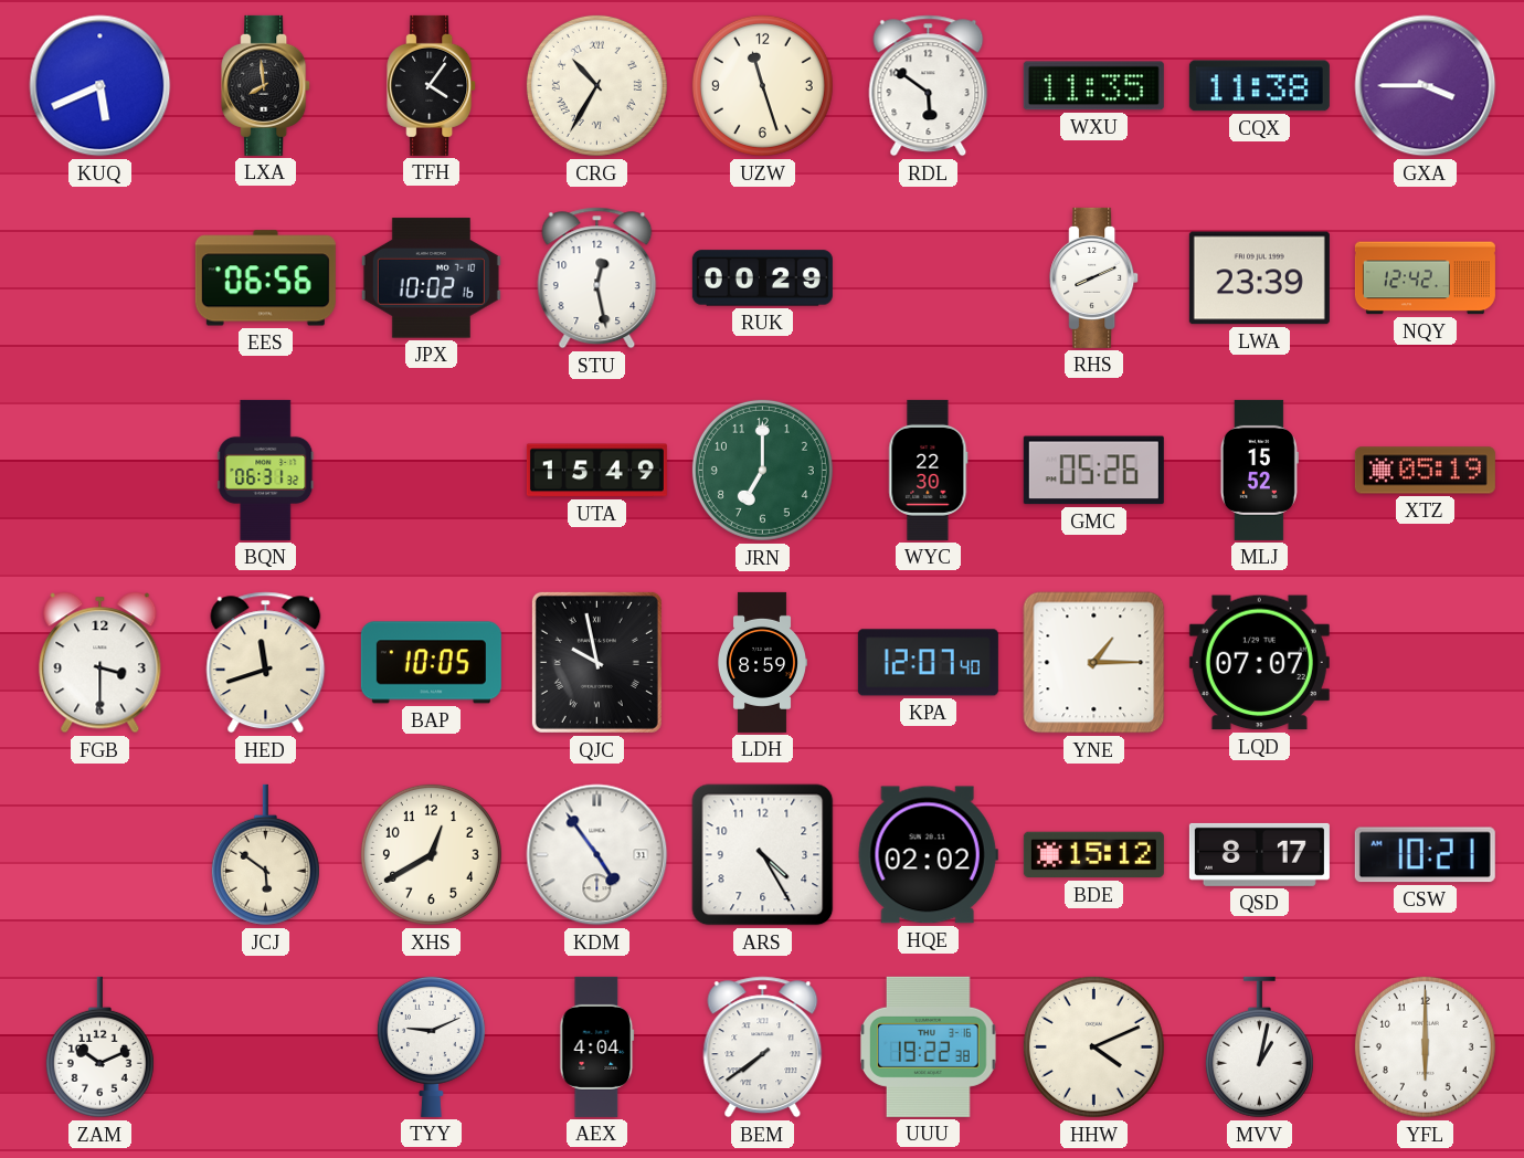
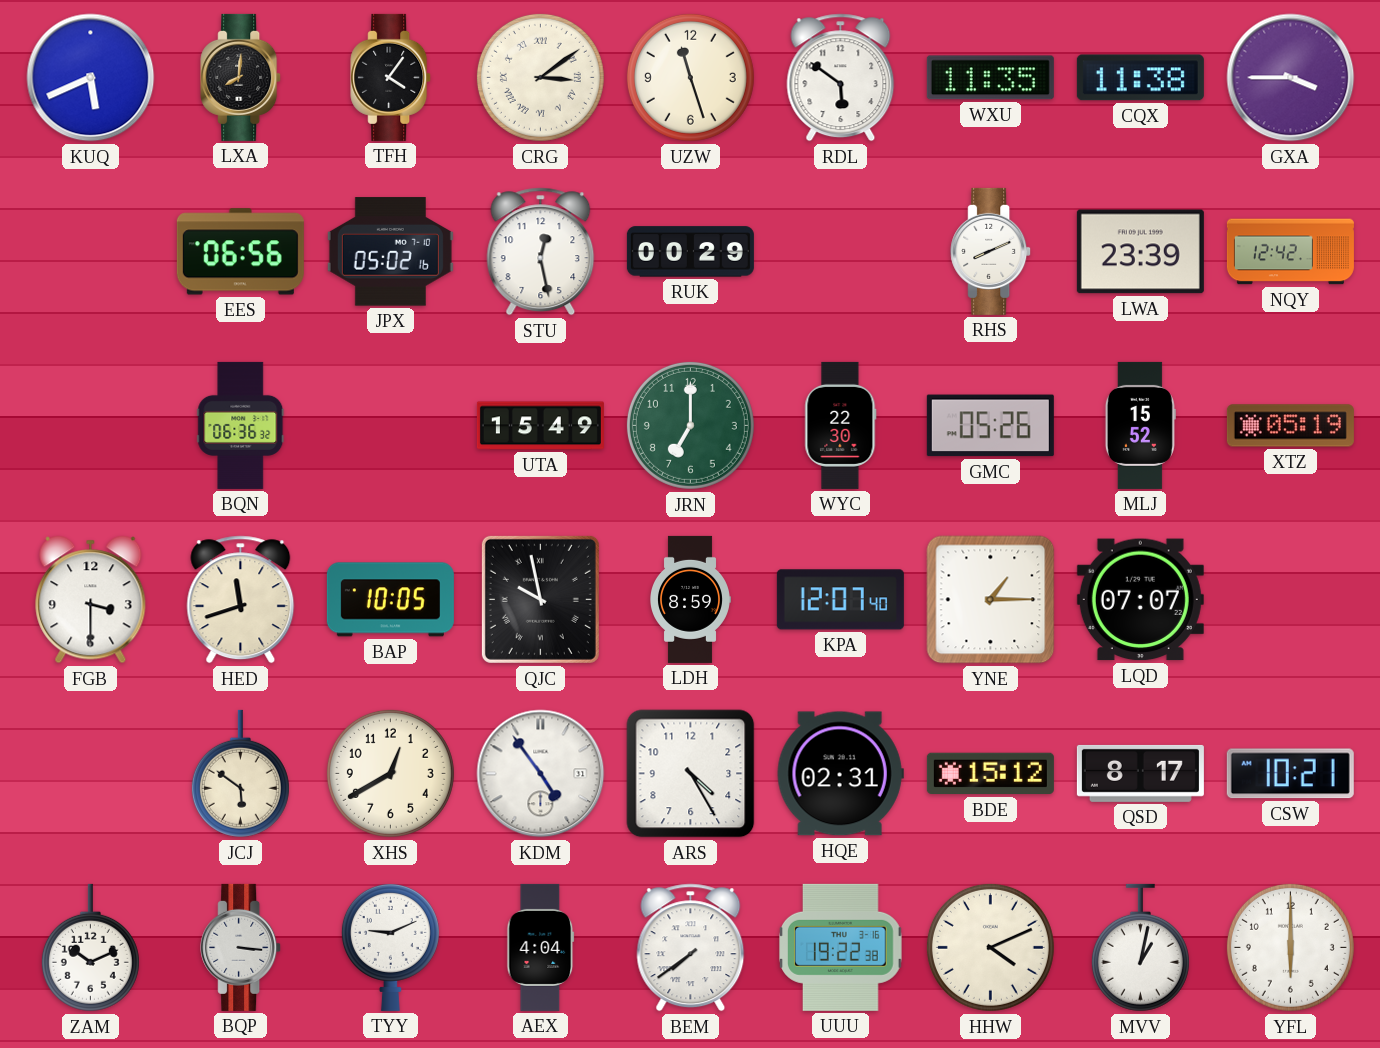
LXA: 7:59 -> 8:01
CRG: 10:35 -> 3:09
JPX: 10:02 -> 05:02
BQN: 06:31 -> 06:36
HQE: 02:02 -> 02:31
BQP: none -> 3:16
